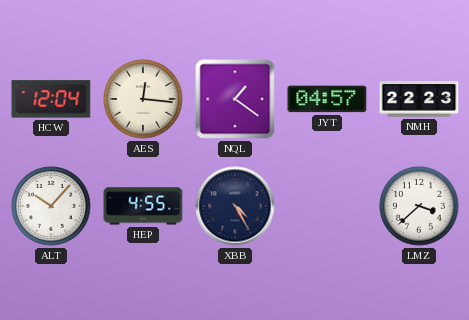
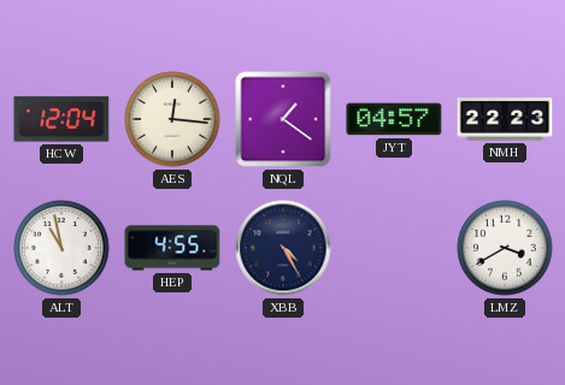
ALT: 10:07 -> 10:58
LMZ: 3:38 -> 3:40
